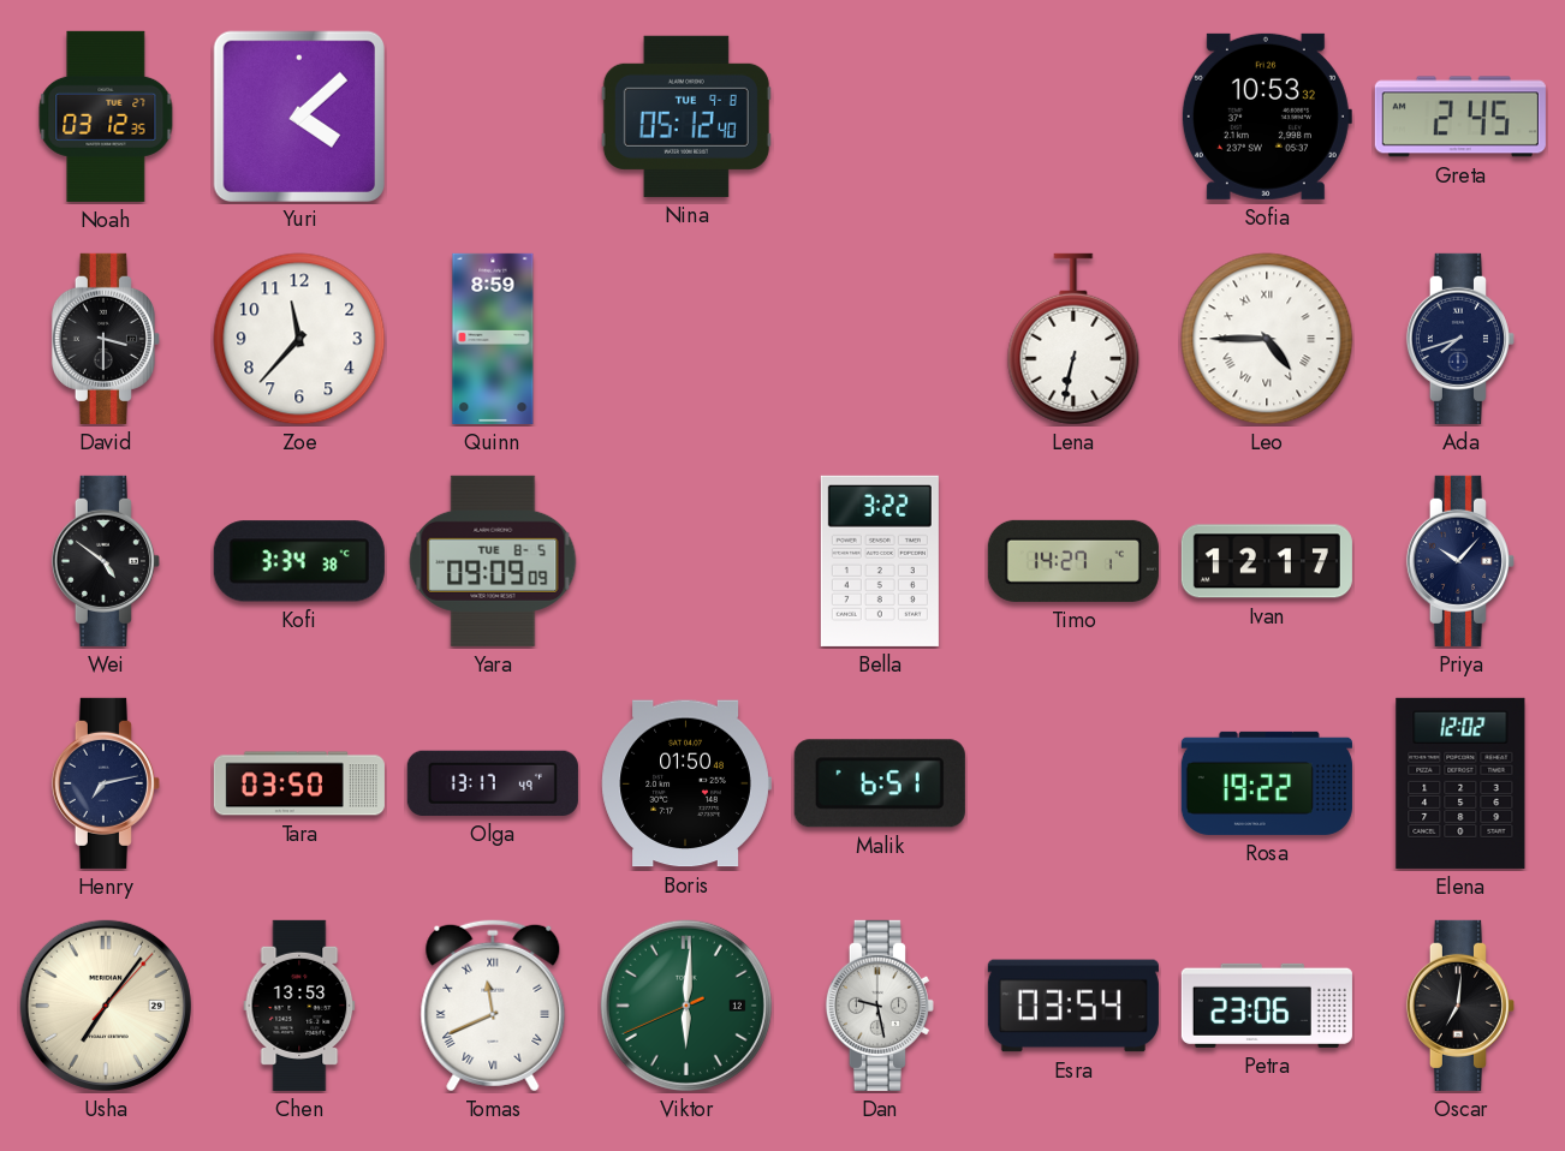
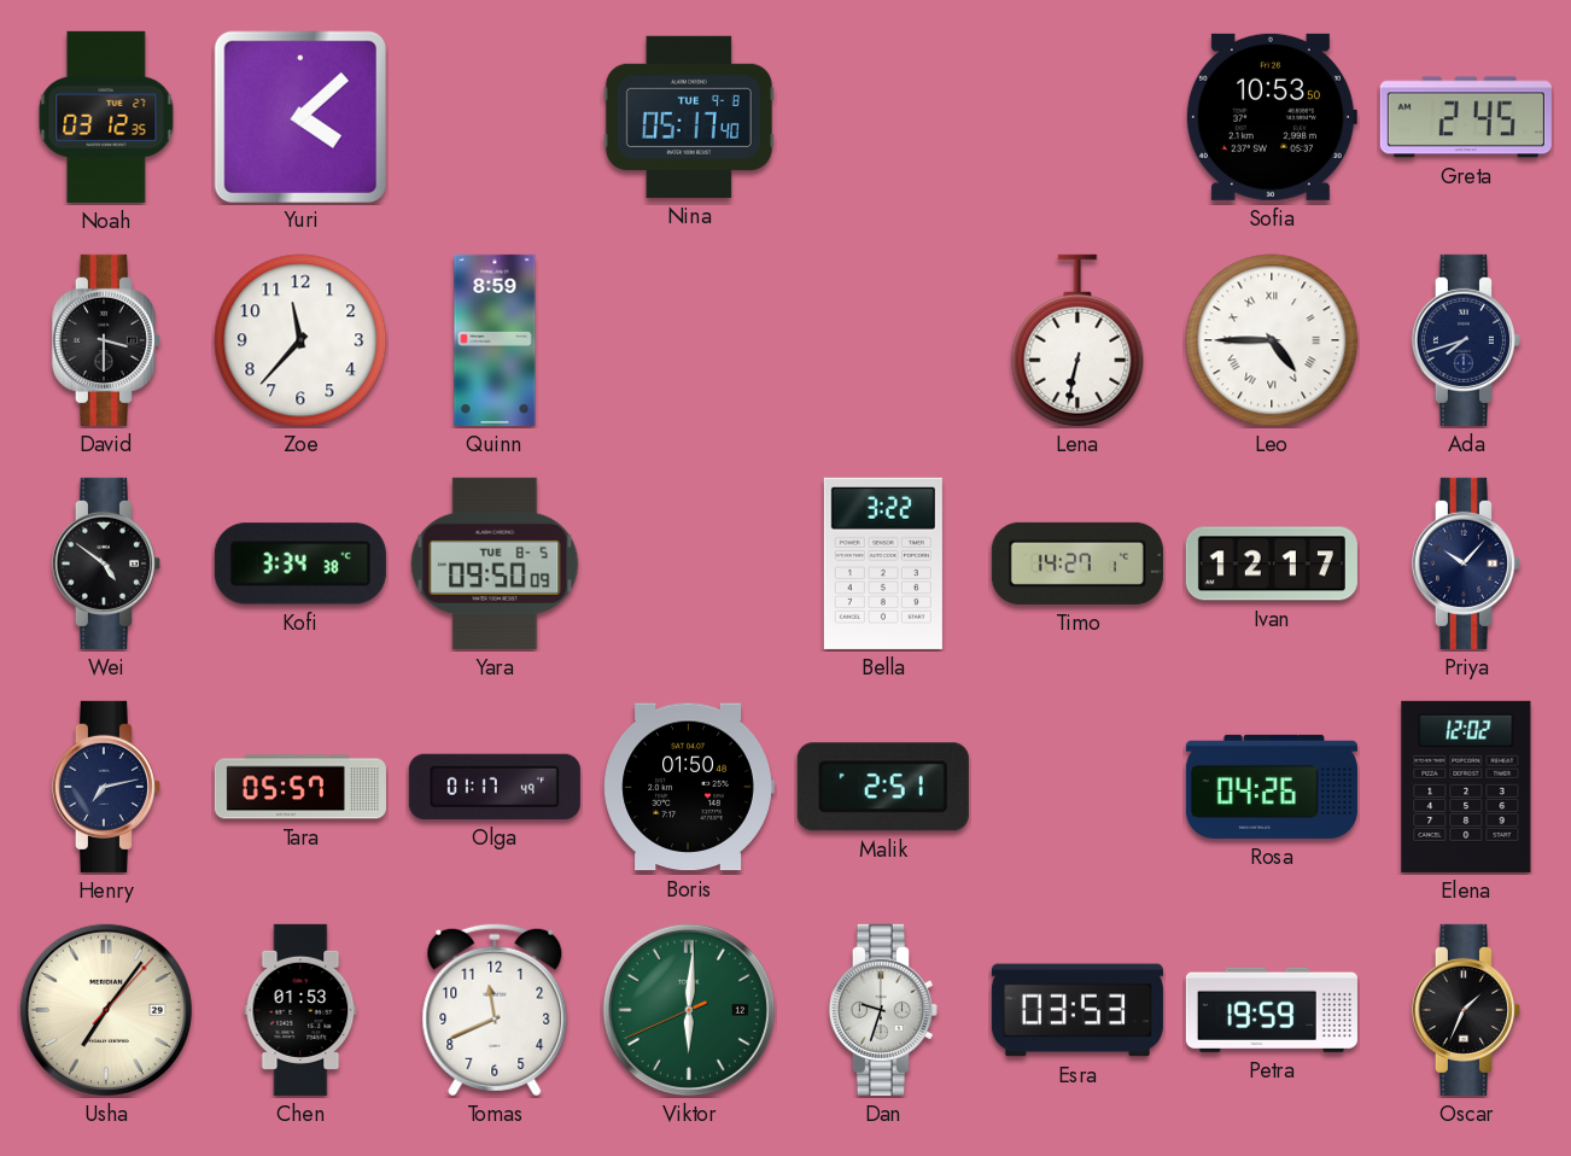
Nina: 05:12 -> 05:17
Sofia: 10:53:32 -> 10:53:50
Yara: 09:09 -> 09:50
Tara: 03:50 -> 05:57
Olga: 13:17 -> 01:17
Malik: 6:51 -> 2:51
Rosa: 19:22 -> 04:26
Chen: 13:53 -> 01:53
Tomas numerals: Roman -> Arabic
Dan: 9:28 -> 9:33
Esra: 03:54 -> 03:53
Petra: 23:06 -> 19:59
Oscar: 7:01 -> 1:34
